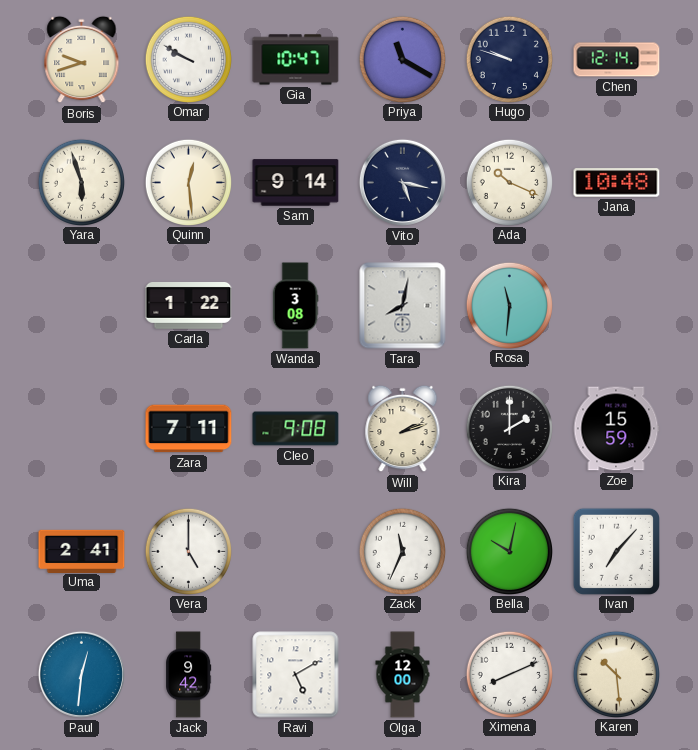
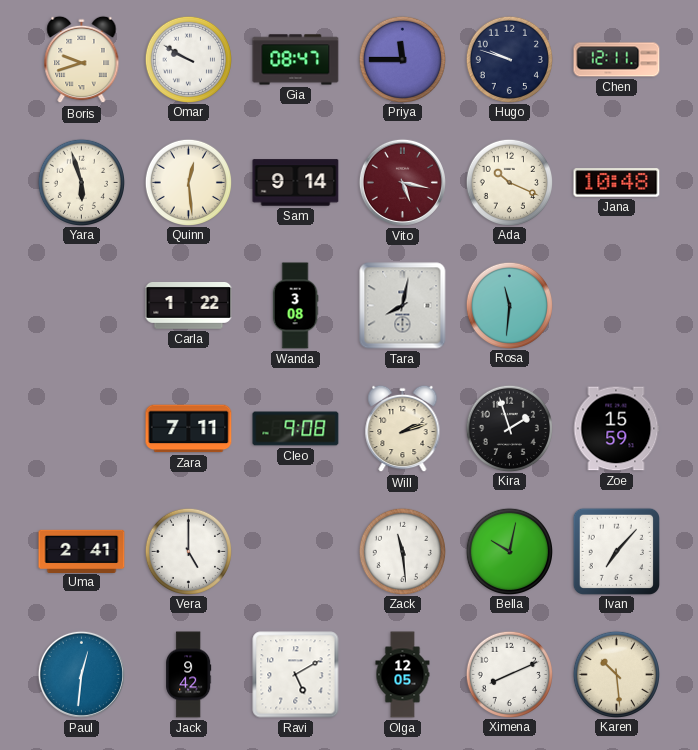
Gia: 10:47 -> 08:47
Priya: 11:20 -> 11:45
Chen: 12:14 -> 12:11
Vito dial: navy -> burgundy
Kira: 2:00 -> 1:57
Zack: 11:34 -> 11:29
Olga: 12:00 -> 12:05
